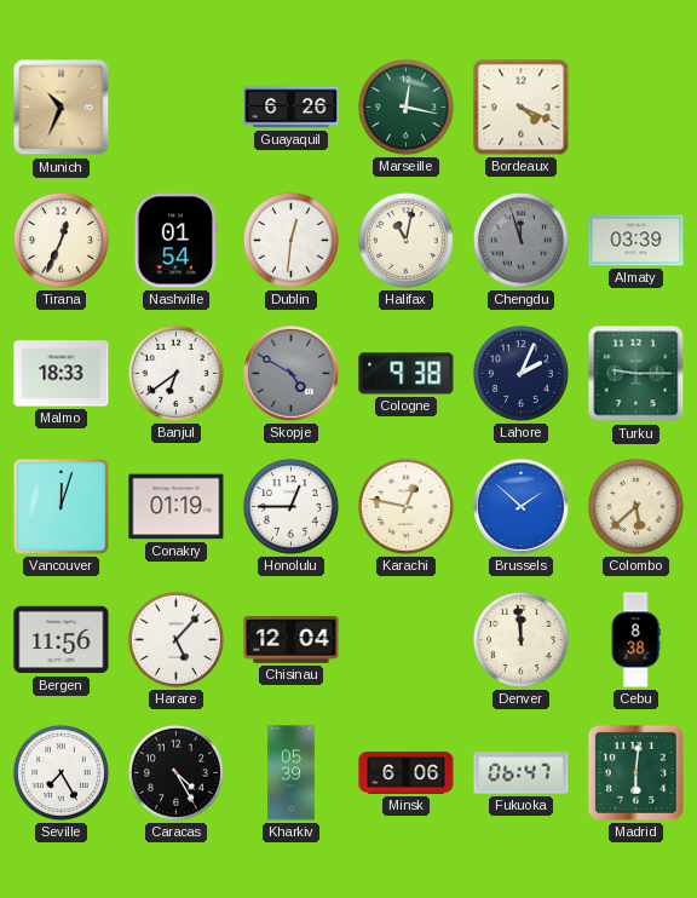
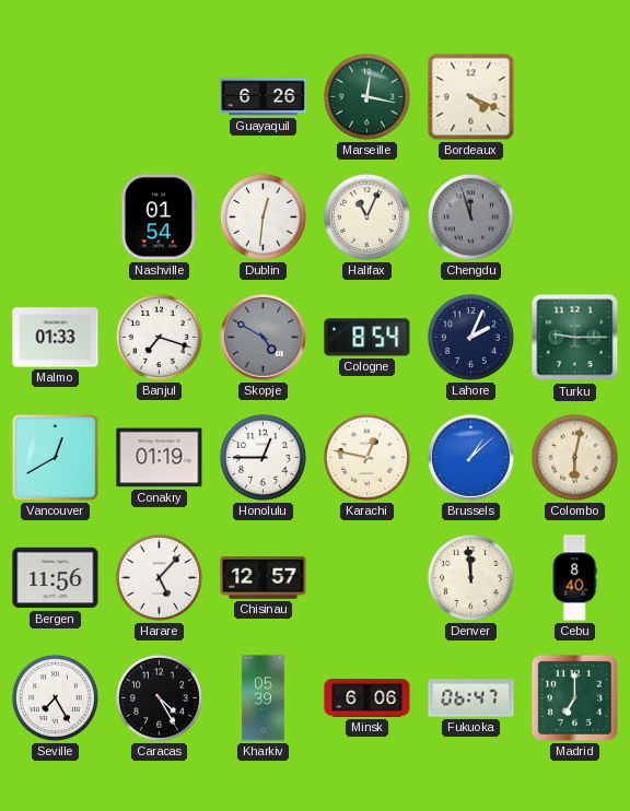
Munich: 10:34 -> none
Tirana: 12:34 -> none
Halifax: 11:02 -> 11:04
Almaty: 03:39 -> none
Malmo: 18:33 -> 01:33
Banjul: 6:39 -> 7:18
Cologne: 9:38 -> 8:54
Vancouver: 12:03 -> 12:40
Brussels: 1:52 -> 1:08
Colombo: 5:38 -> 6:02
Chisinau: 12:04 -> 12:57
Cebu: 8:38 -> 8:40
Madrid: 6:01 -> 7:00
